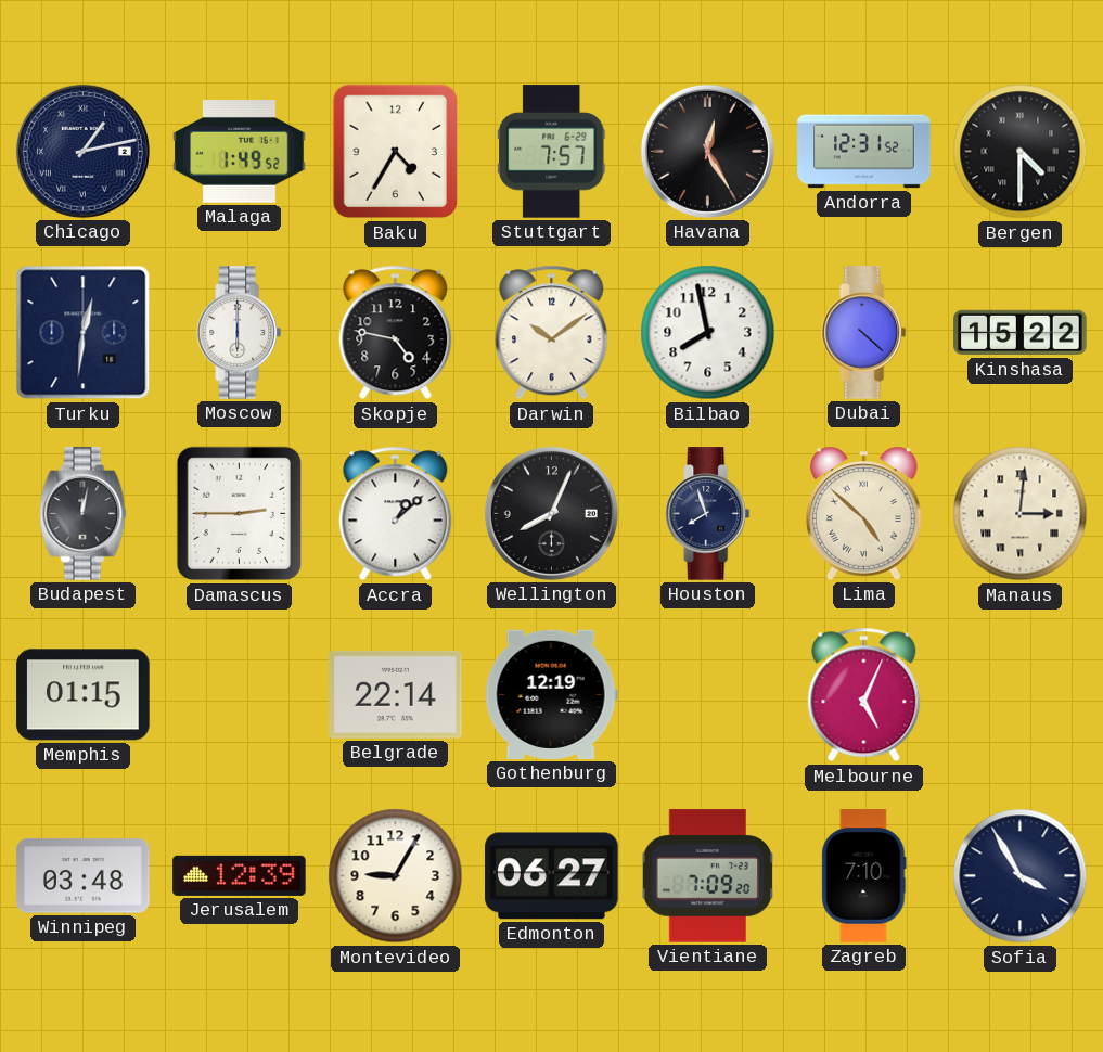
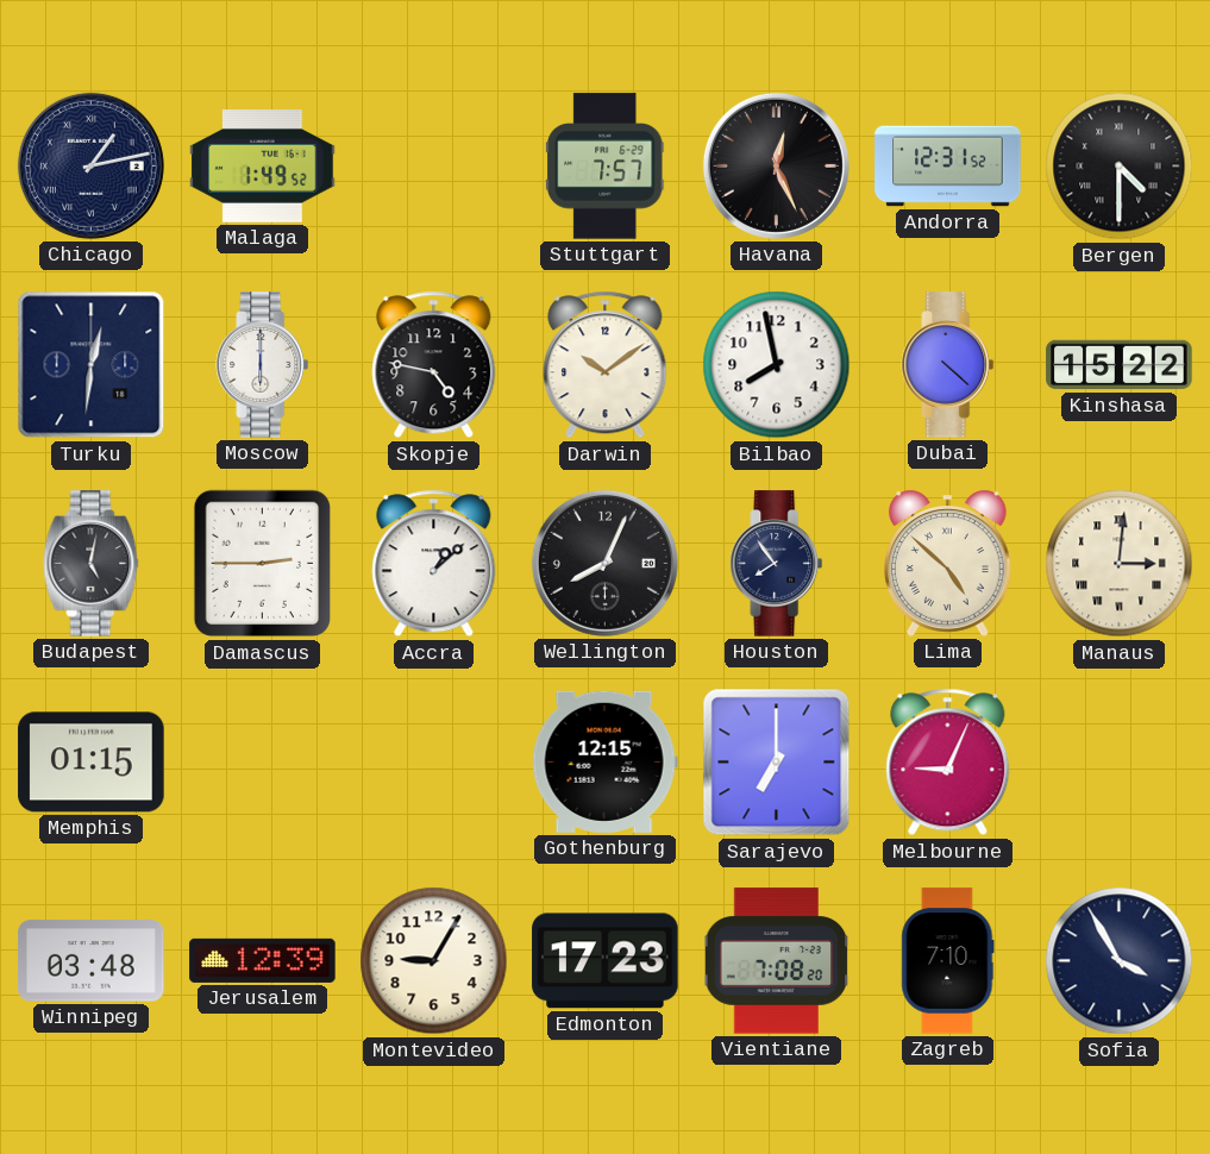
Baku: 4:35 -> none
Havana: 12:25 -> 12:26
Budapest: 12:02 -> 5:02
Houston: 7:57 -> 7:54
Belgrade: 22:14 -> none
Gothenburg: 12:19 -> 12:15
Sarajevo: none -> 7:00
Melbourne: 5:04 -> 9:04
Edmonton: 06:27 -> 17:23
Vientiane: 7:09 -> 7:08
